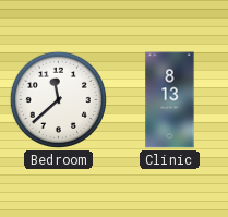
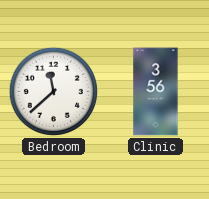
Clinic: 8:13 -> 3:56
